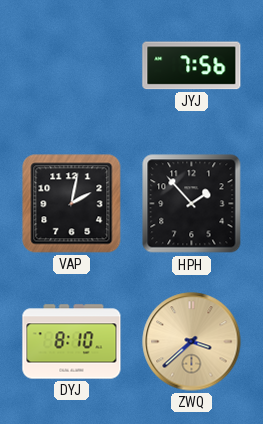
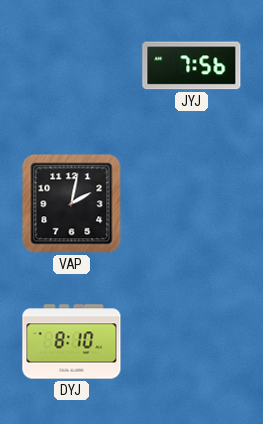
HPH: 1:53 -> none
ZWQ: 3:38 -> none
